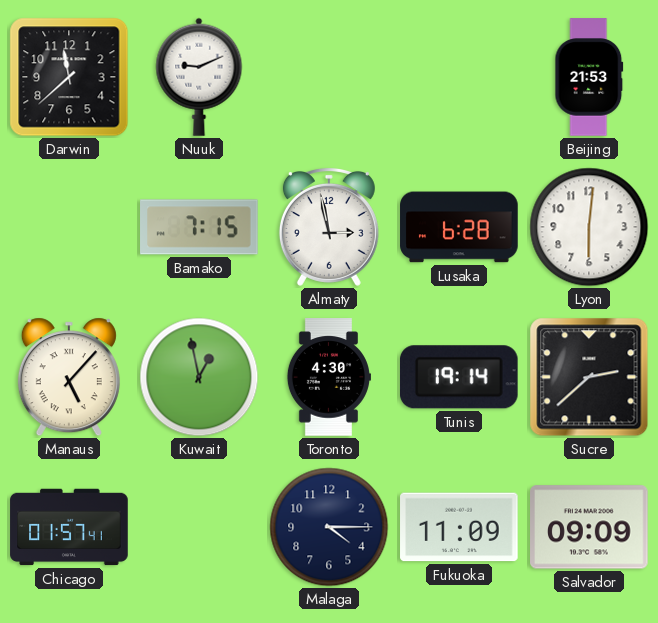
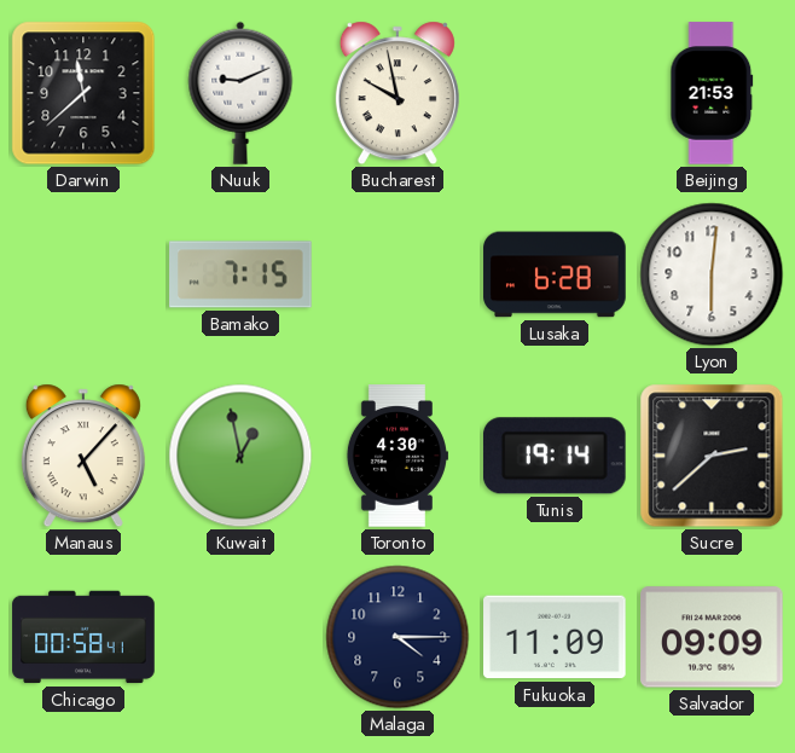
Bucharest: none -> 9:58
Almaty: 2:58 -> none
Chicago: 01:57 -> 00:58
